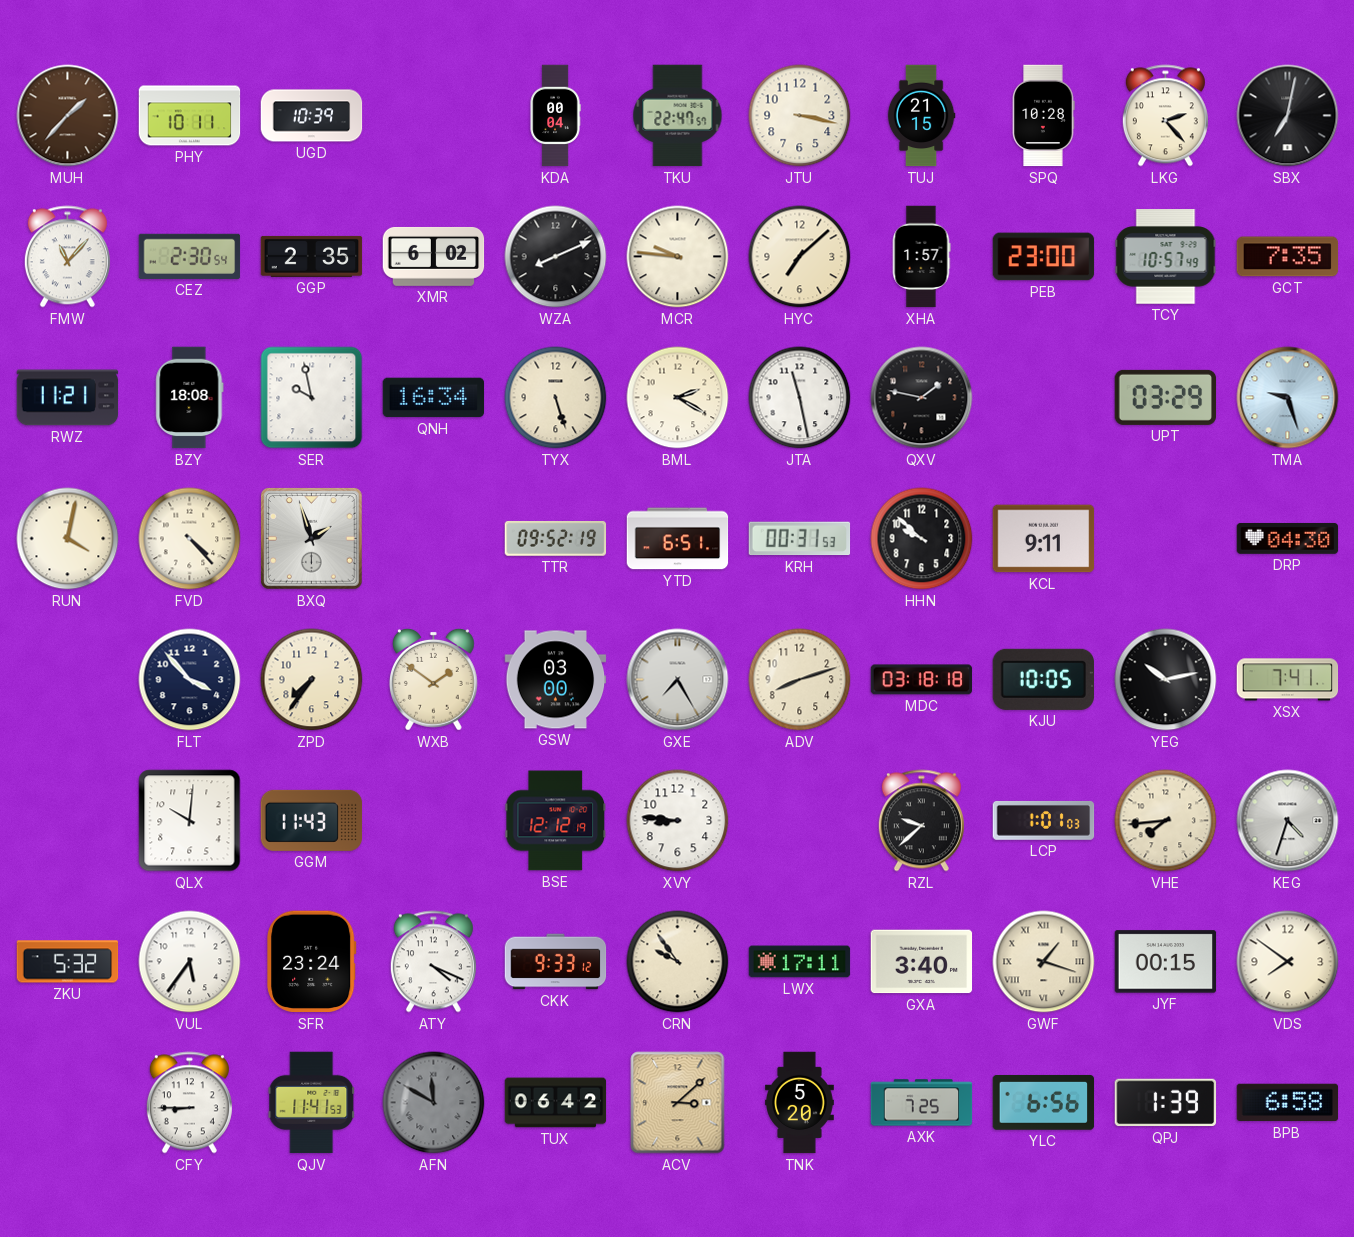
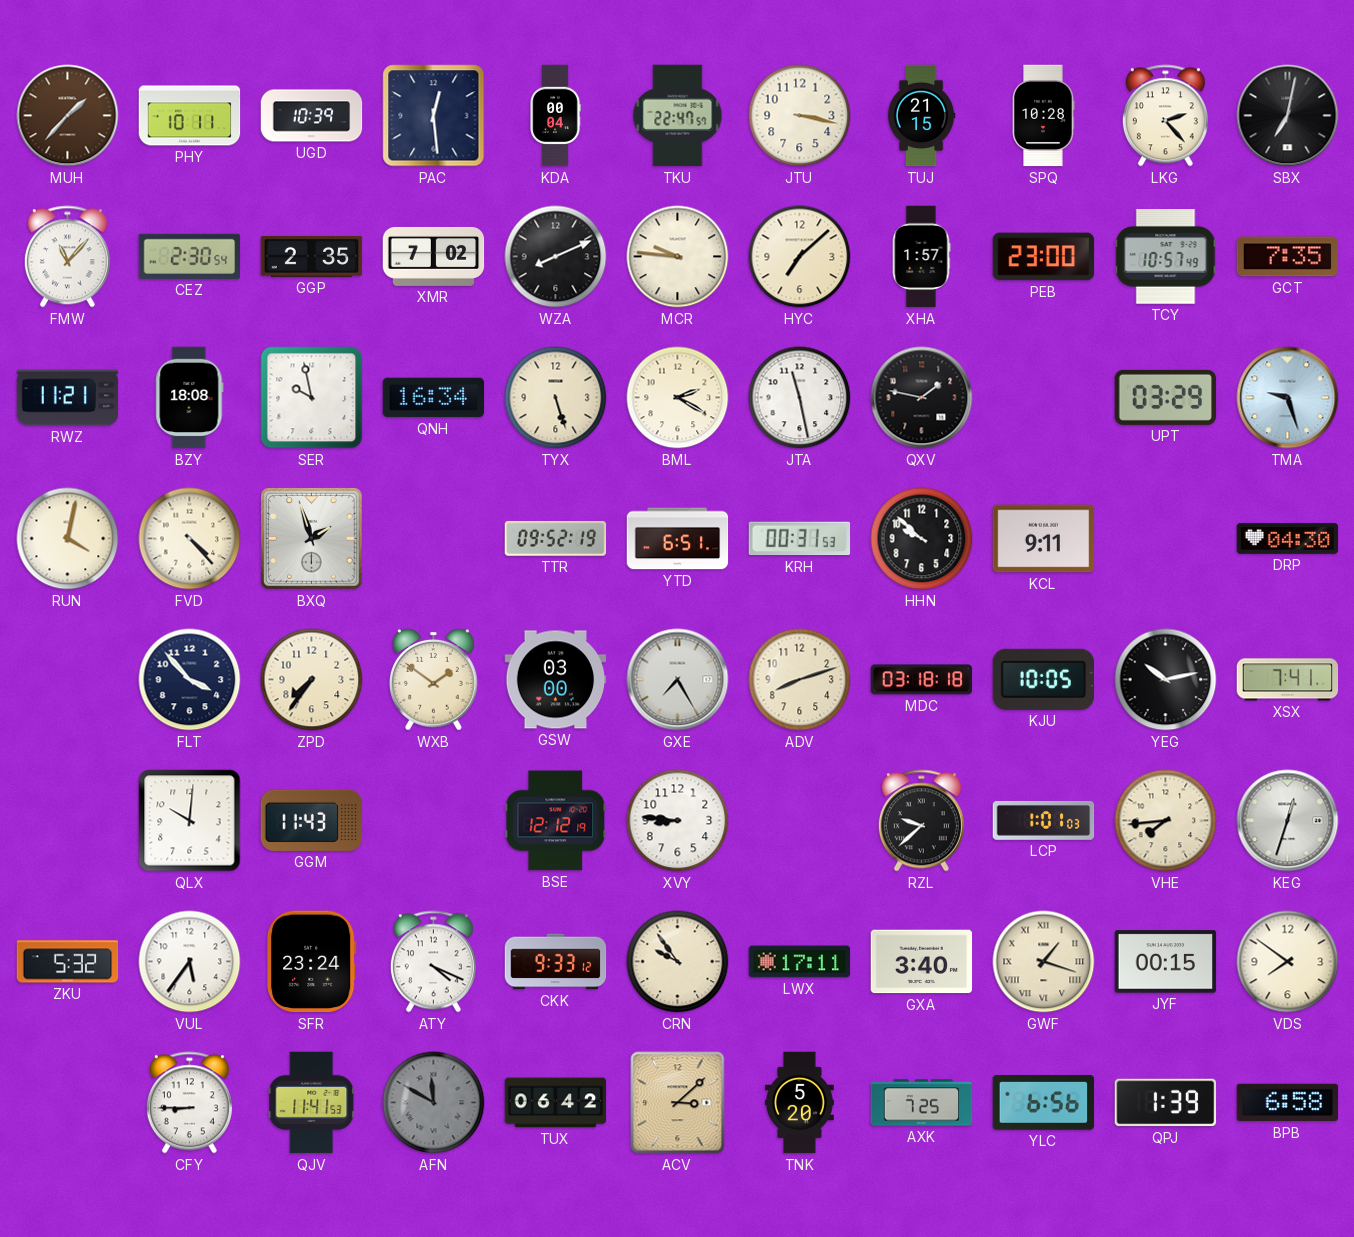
PAC: none -> 12:29
XMR: 6:02 -> 7:02
KEG: 4:33 -> 12:33
